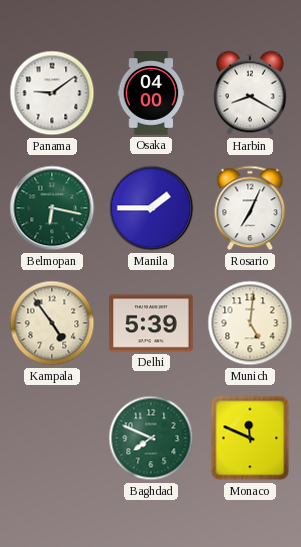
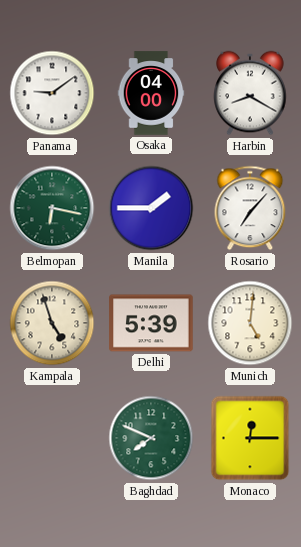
Rosario: 7:04 -> 7:07
Kampala: 4:54 -> 4:57
Monaco: 11:49 -> 12:15
